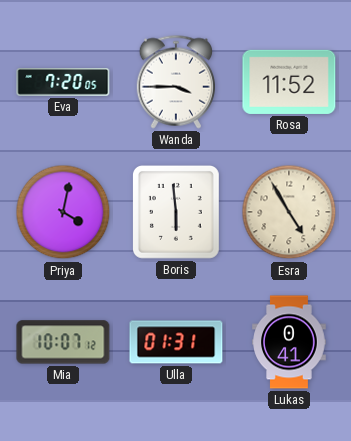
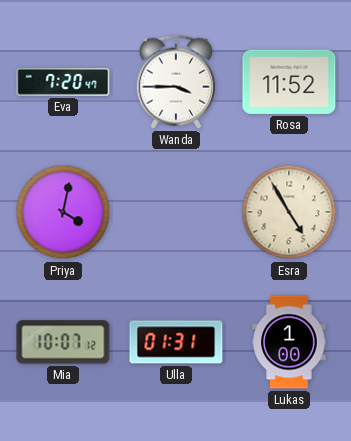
Eva: 7:20:05 -> 7:20:47
Boris: 5:59 -> none
Lukas: 0:41 -> 1:00
